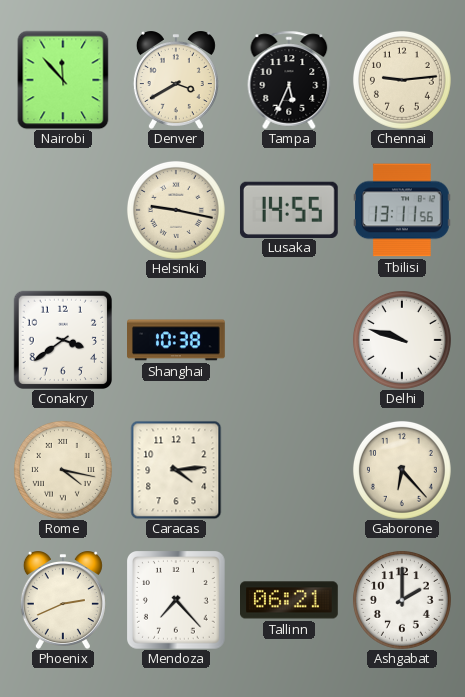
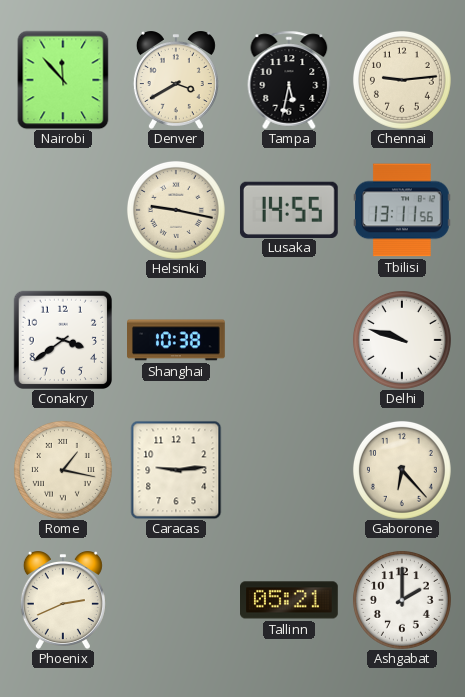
Tampa: 5:34 -> 5:32
Rome: 4:17 -> 1:17
Caracas: 4:14 -> 9:14
Mendoza: 7:23 -> none
Tallinn: 06:21 -> 05:21
